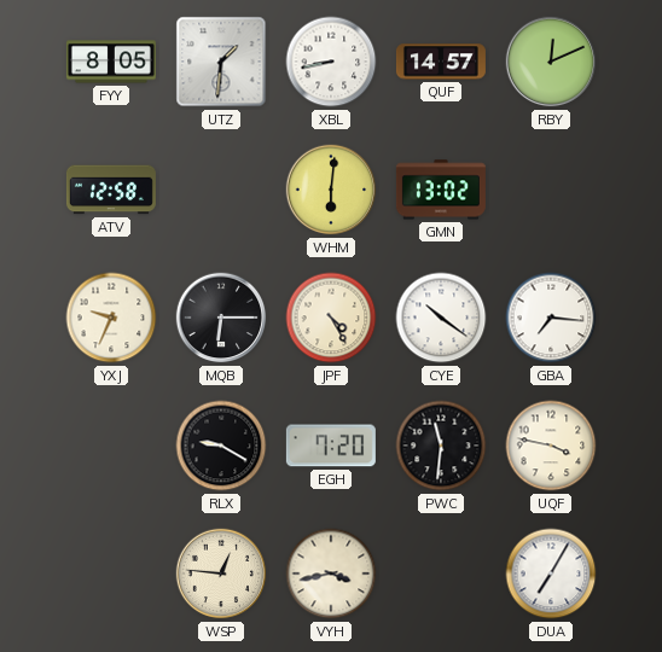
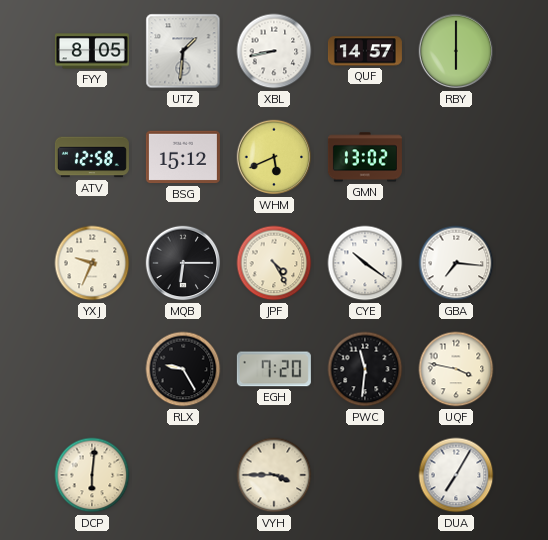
RBY: 12:11 -> 6:00
BSG: none -> 15:12
WHM: 6:01 -> 5:41
RLX: 9:20 -> 9:25
DCP: none -> 6:01
WSP: 12:46 -> none
VYH: 3:43 -> 3:45
